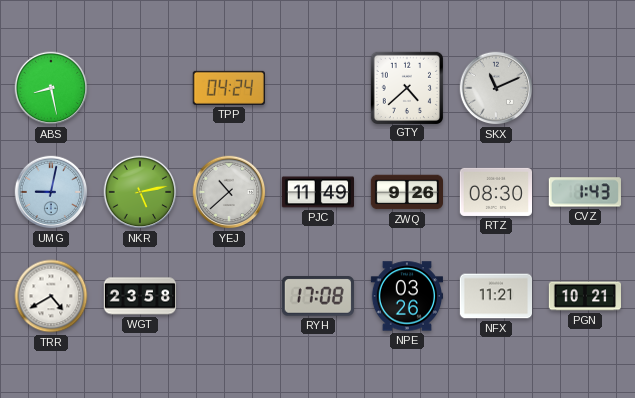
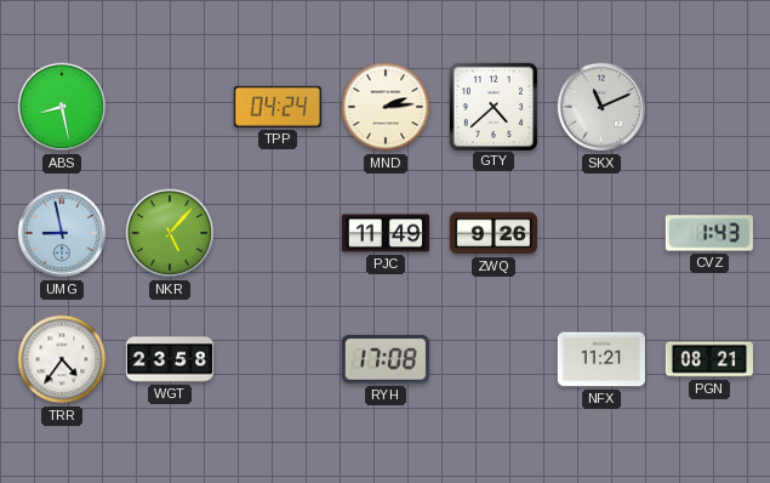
MND: none -> 2:14
UMG: 9:02 -> 8:58
NKR: 5:13 -> 5:07
YEJ: 10:38 -> none
RTZ: 08:30 -> none
TRR: 4:40 -> 4:36
NPE: 03:26 -> none
PGN: 10:21 -> 08:21
